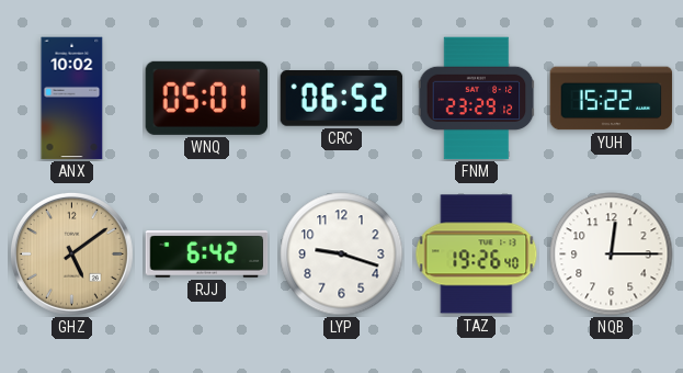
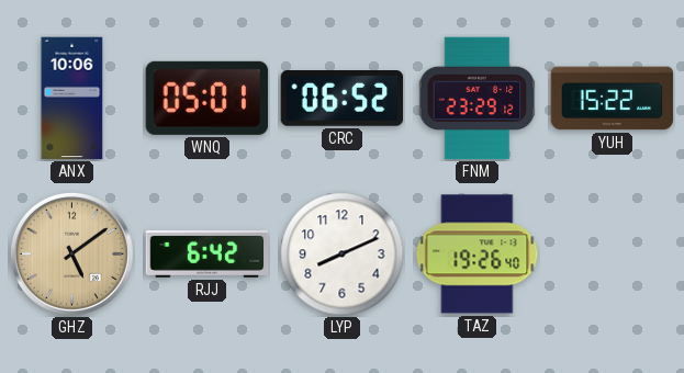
ANX: 10:02 -> 10:06
LYP: 9:18 -> 8:11
NQB: 12:15 -> none
